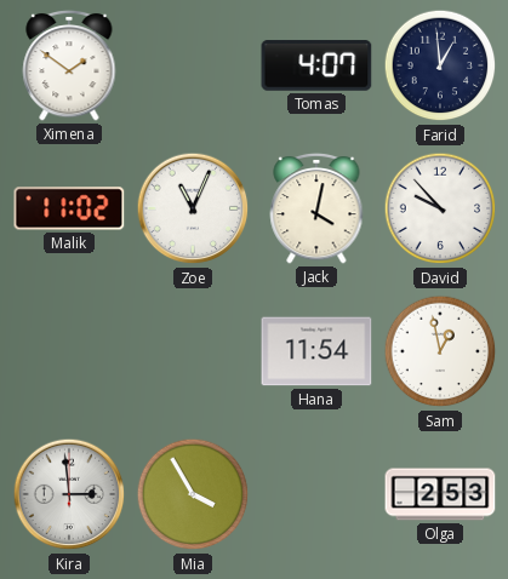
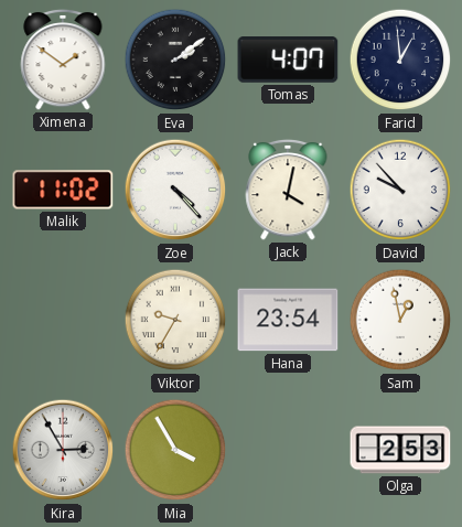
Eva: none -> 2:09
Zoe: 11:04 -> 4:23
Viktor: none -> 9:35
Hana: 11:54 -> 23:54
Kira: 2:59 -> 2:55
